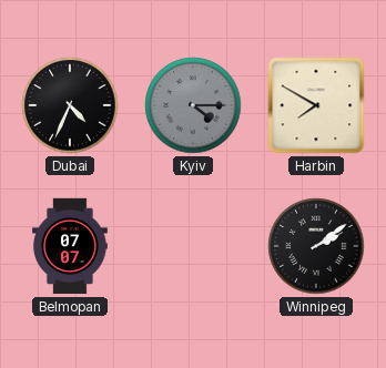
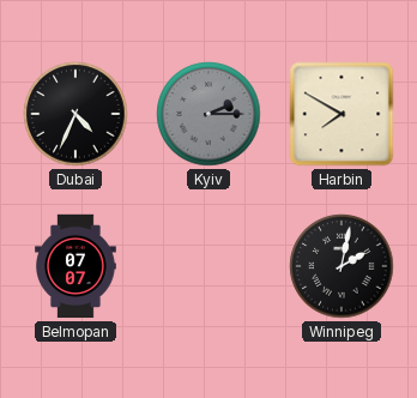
Kyiv: 4:15 -> 2:15
Winnipeg: 2:09 -> 2:02
